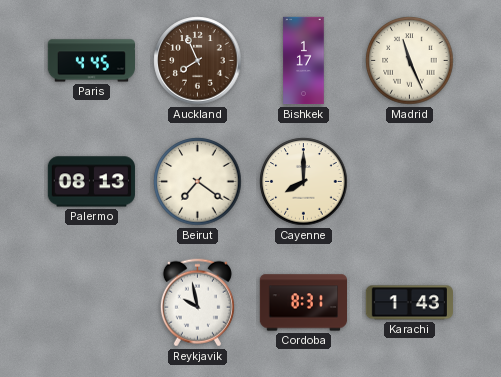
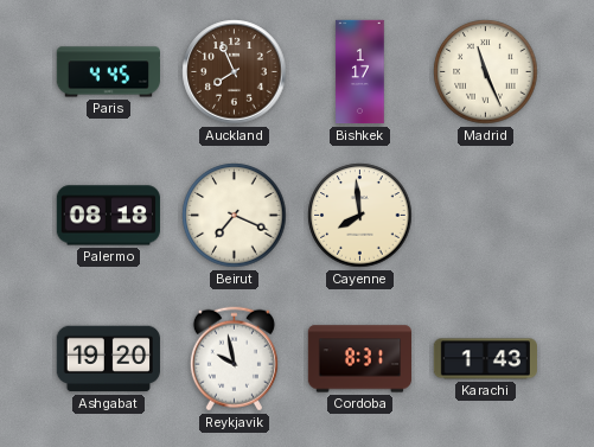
Palermo: 08:13 -> 08:18
Beirut: 7:21 -> 7:19
Cayenne: 8:00 -> 7:59
Ashgabat: none -> 19:20
